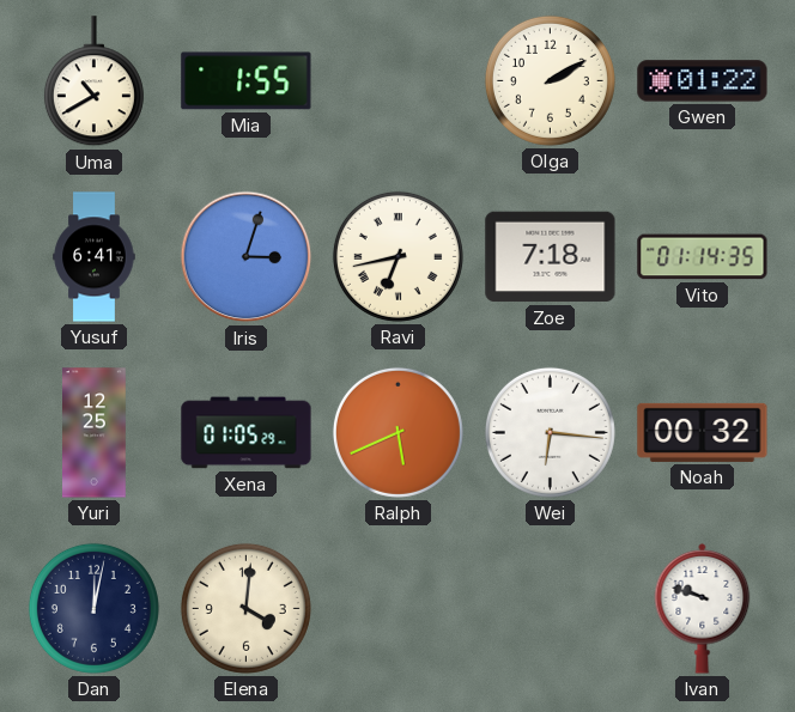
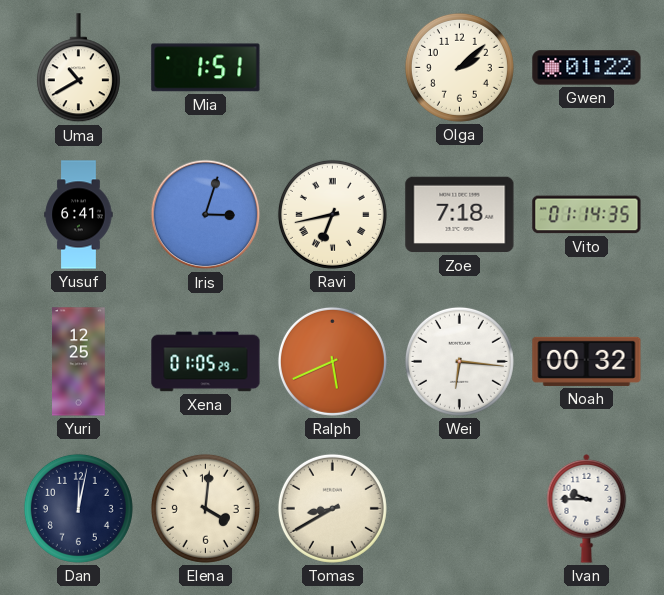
Mia: 1:55 -> 1:51
Olga: 2:10 -> 2:08
Tomas: none -> 8:40
Ivan: 9:48 -> 9:45
